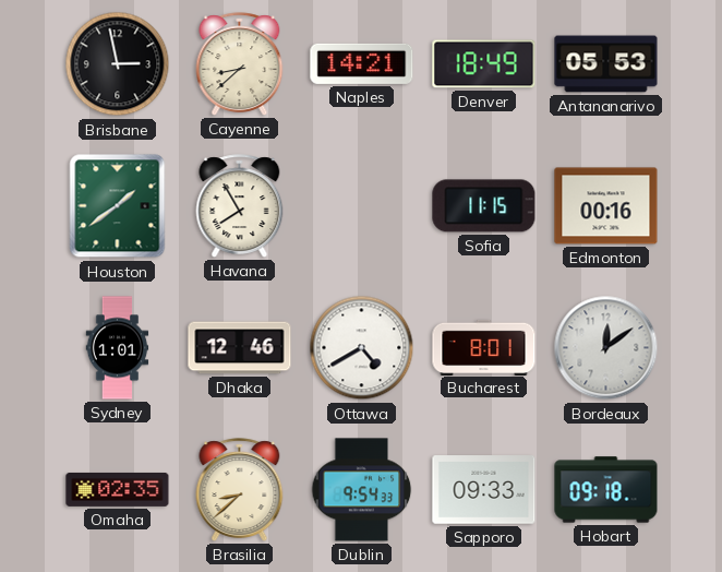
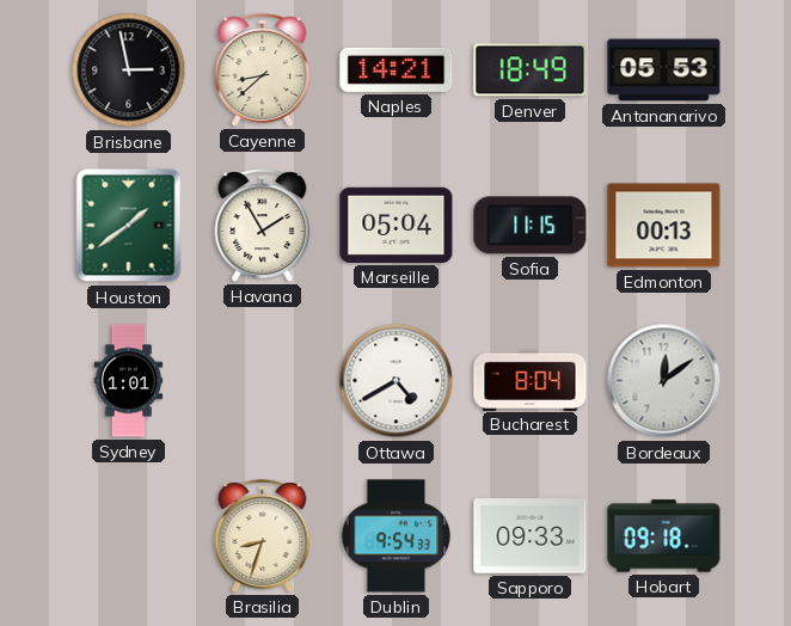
Havana: 7:55 -> 1:55
Marseille: none -> 05:04
Edmonton: 00:16 -> 00:13
Dhaka: 12:46 -> none
Bucharest: 8:01 -> 8:04
Omaha: 02:35 -> none
Brasilia: 8:38 -> 8:33
